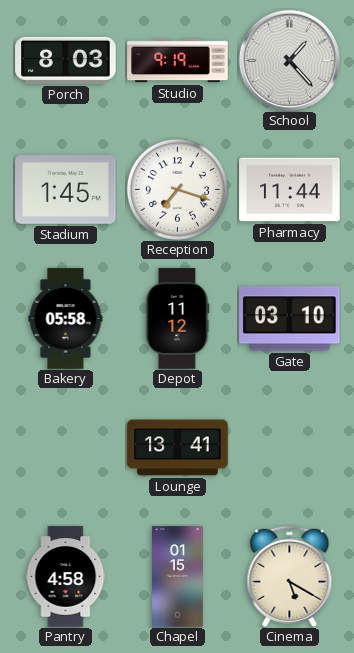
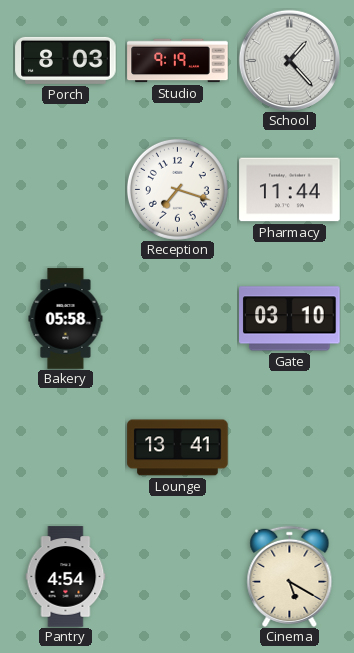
Stadium: 1:45 -> none
Depot: 11:12 -> none
Pantry: 4:58 -> 4:54
Chapel: 01:15 -> none
